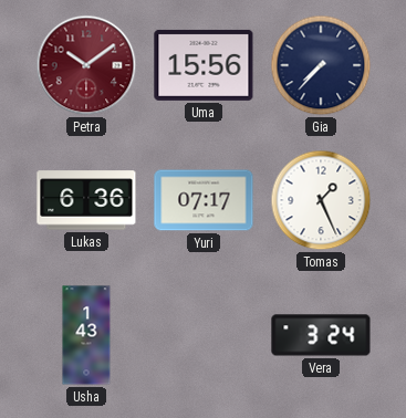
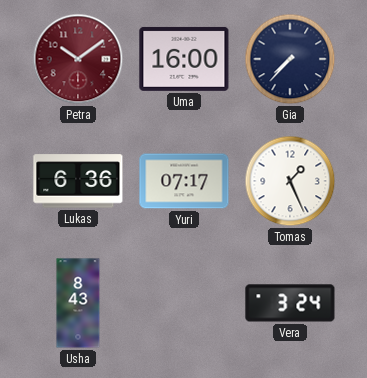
Uma: 15:56 -> 16:00
Usha: 1:43 -> 8:43
